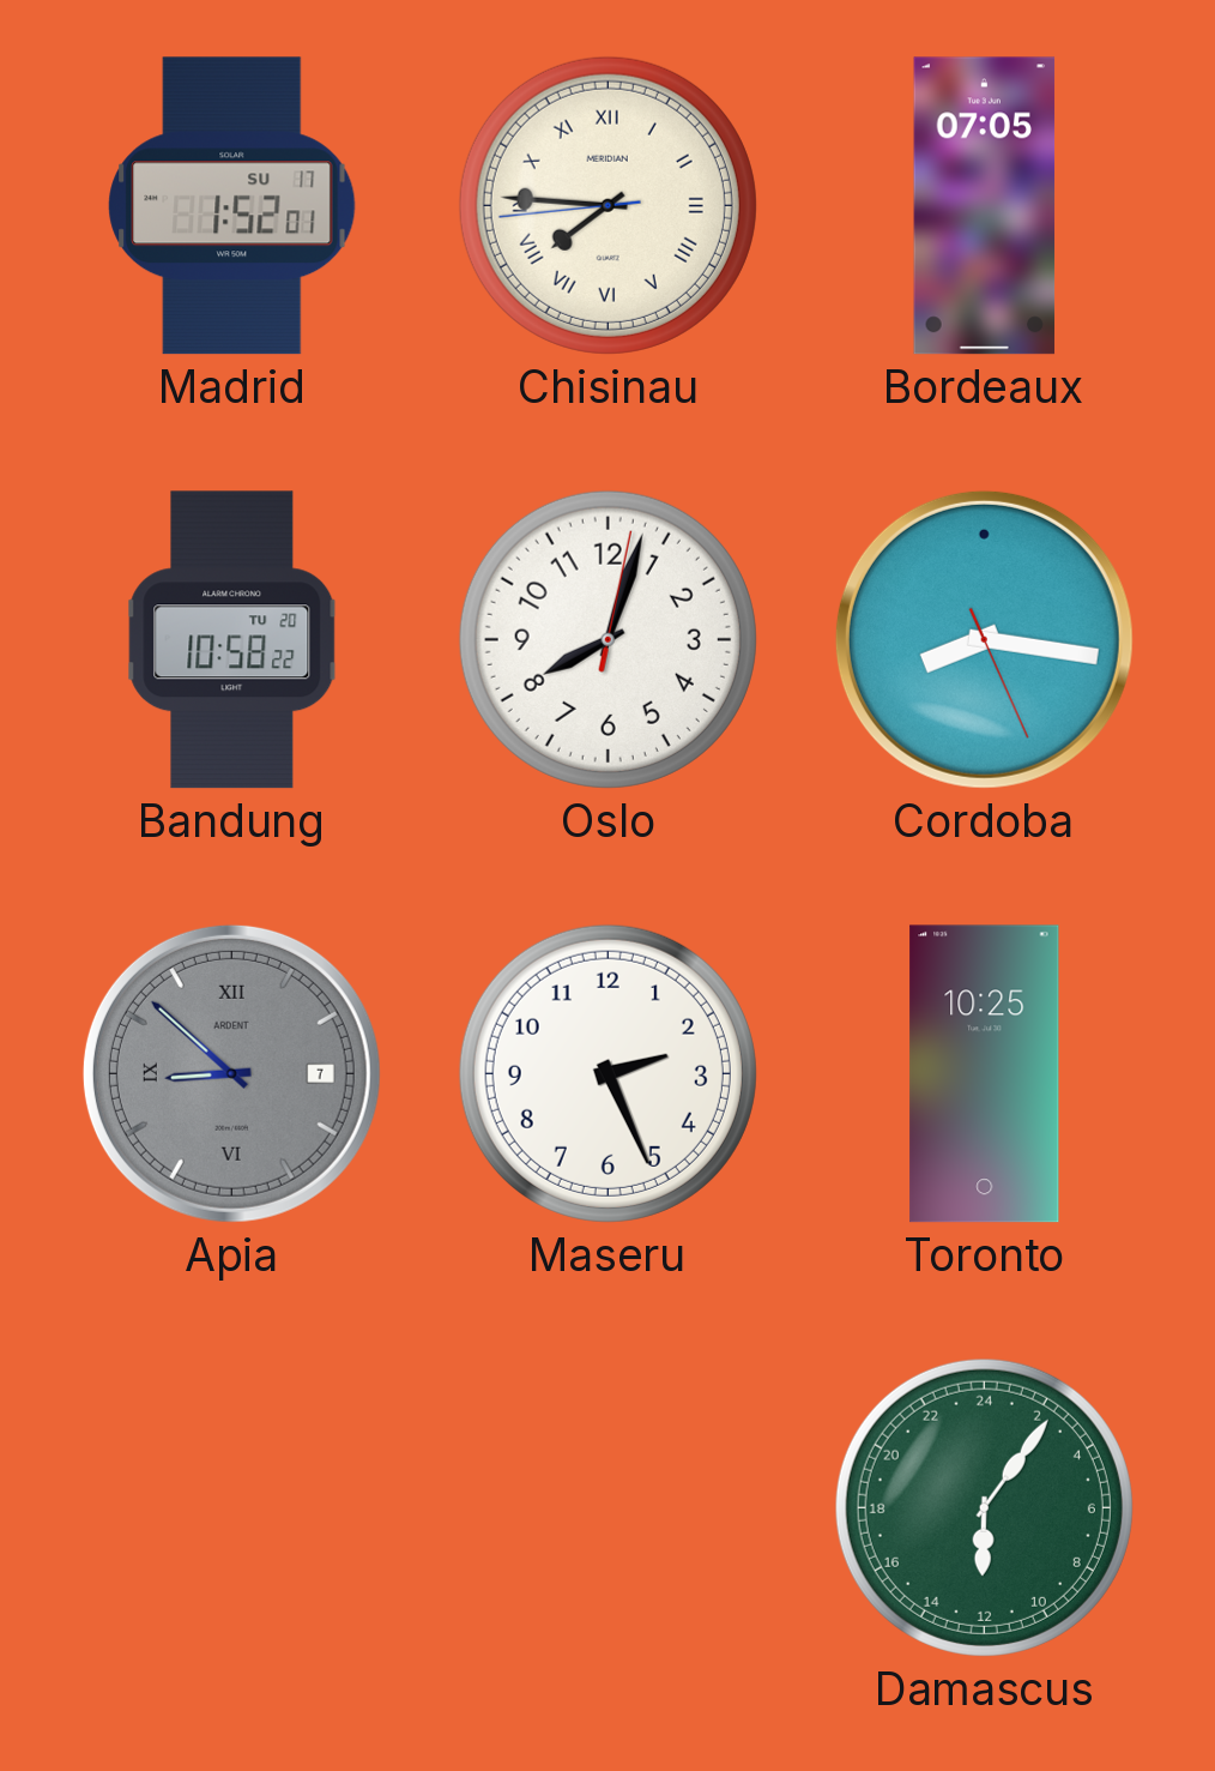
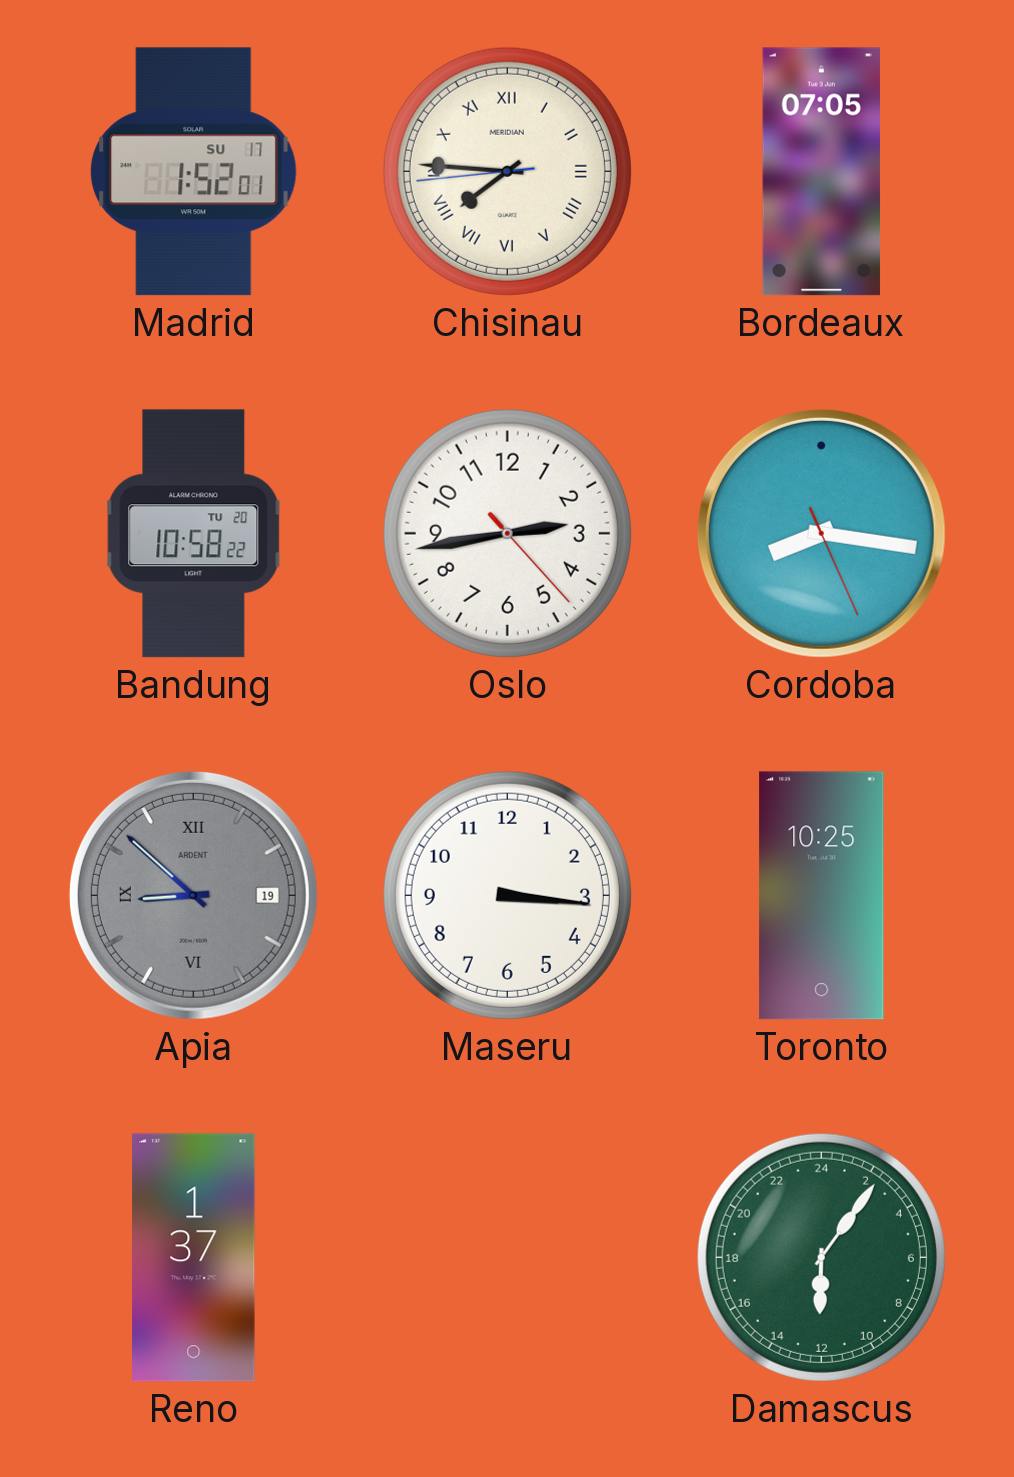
Oslo: 8:03 -> 2:43
Apia date: 7 -> 19
Maseru: 2:26 -> 3:16
Reno: none -> 1:37
